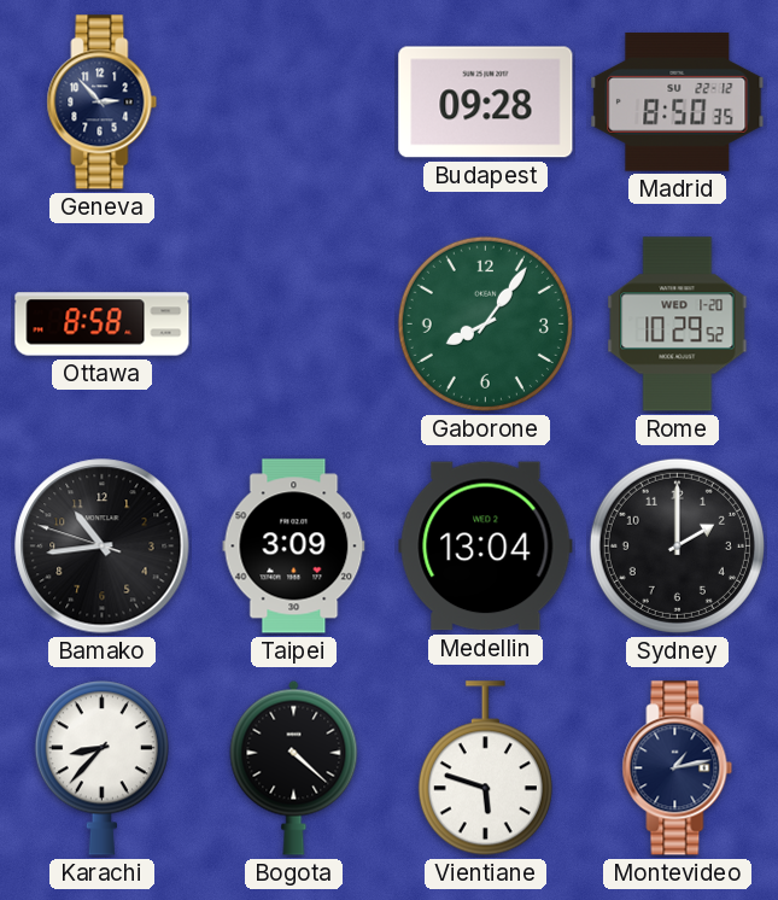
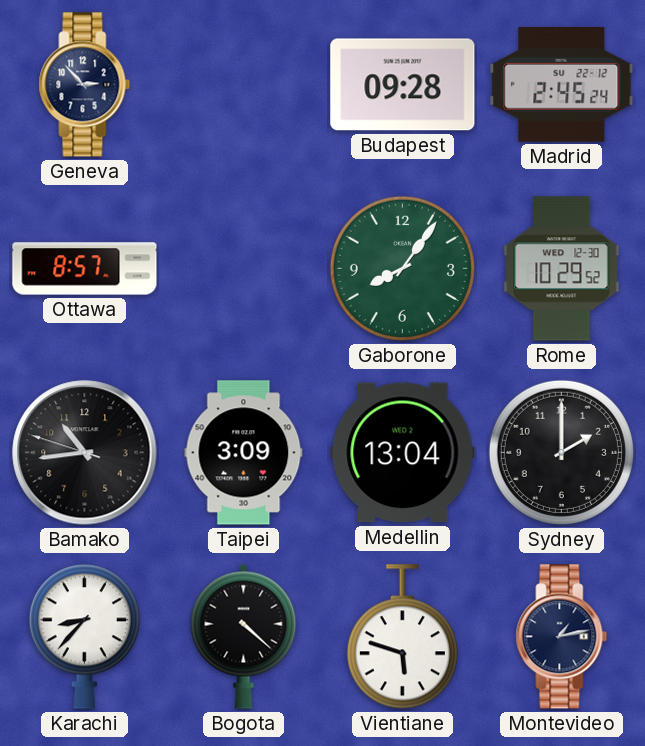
Madrid: 8:50 -> 2:45
Ottawa: 8:58 -> 8:57
Rome date: WED 1-20 -> WED 12-30
